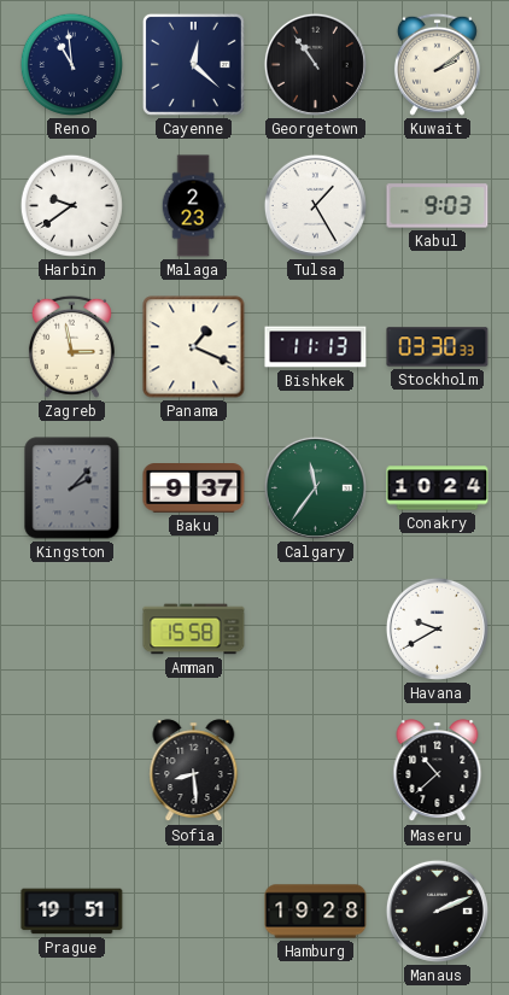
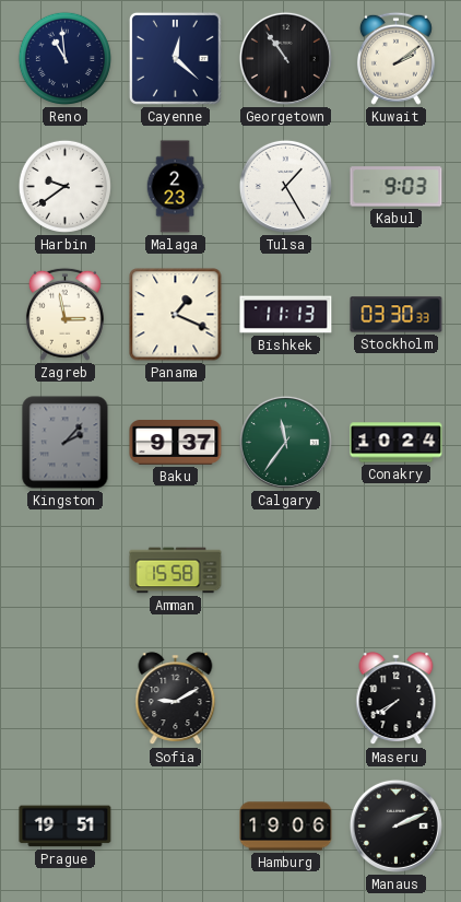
Havana: 9:40 -> none
Sofia: 8:29 -> 9:10
Maseru: 10:38 -> 7:40
Hamburg: 19:28 -> 19:06
